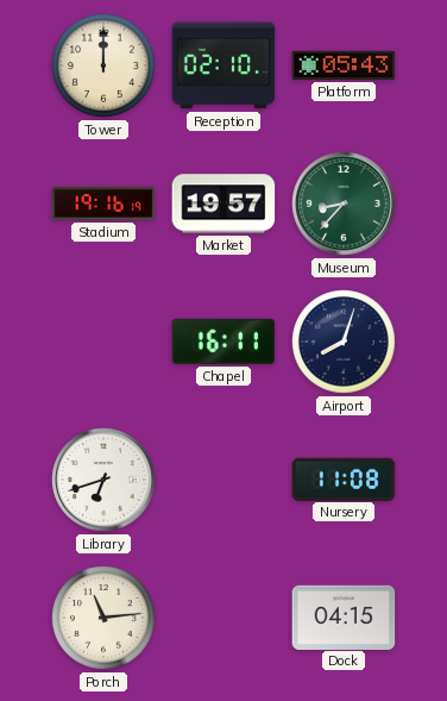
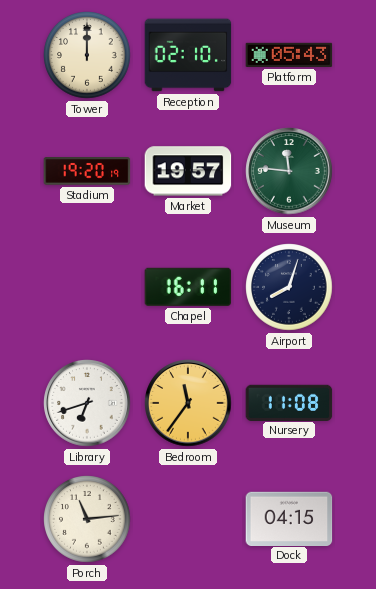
Stadium: 19:16 -> 19:20
Museum: 8:37 -> 11:46
Bedroom: none -> 11:36
